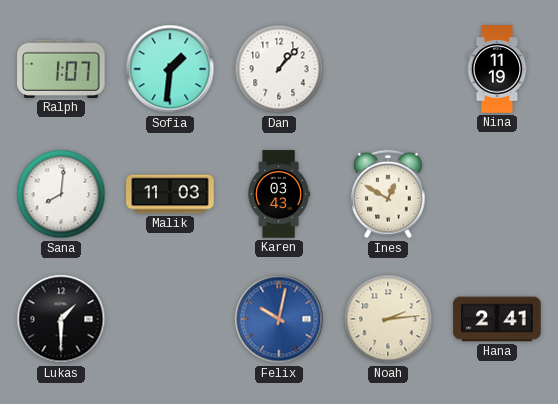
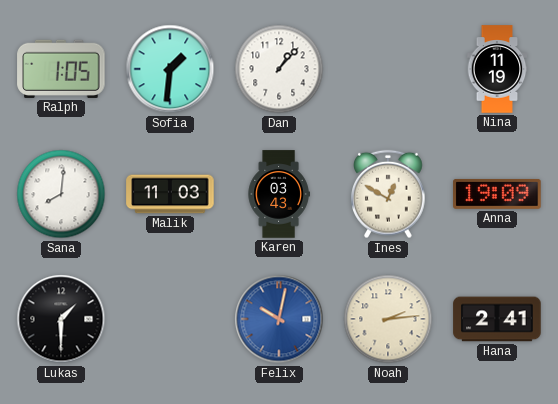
Ralph: 1:07 -> 1:05
Anna: none -> 19:09
